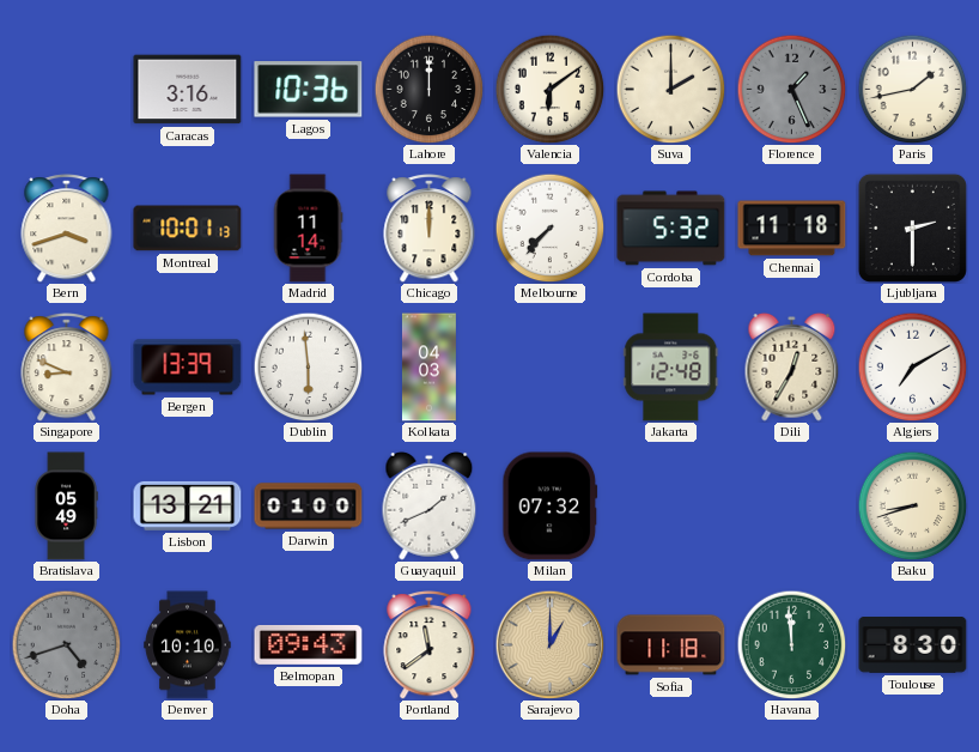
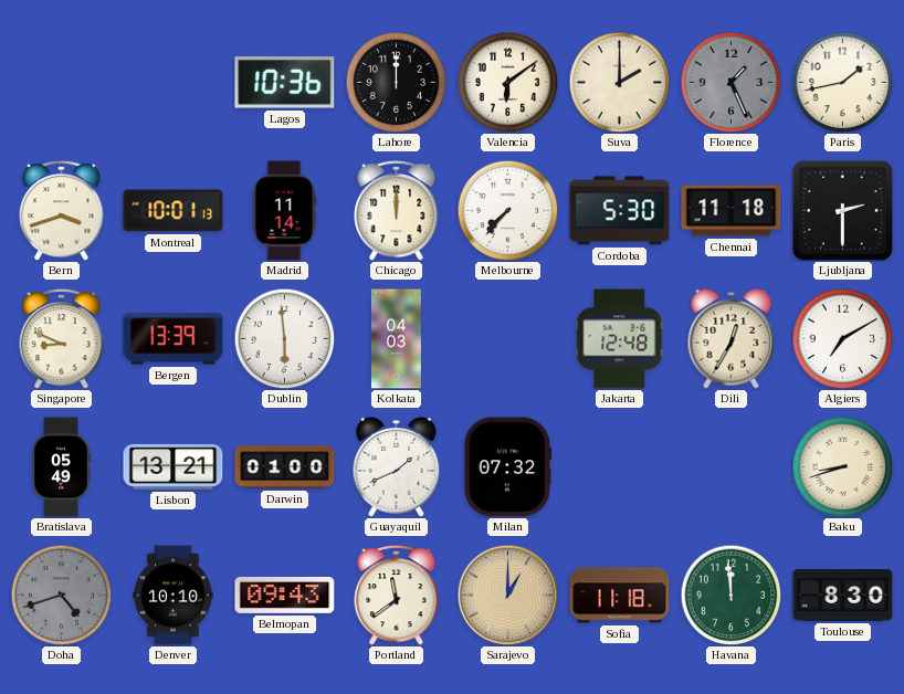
Caracas: 3:16 -> none
Cordoba: 5:32 -> 5:30
